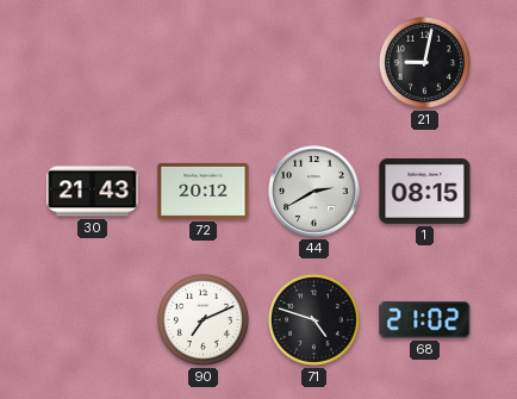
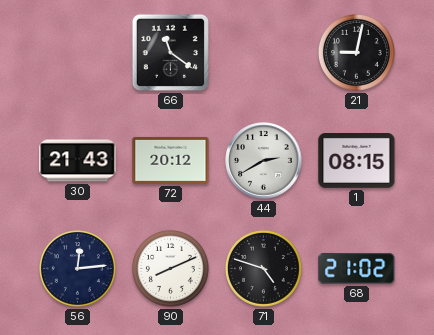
66: none -> 11:21
56: none -> 12:14
90: 7:11 -> 8:11
